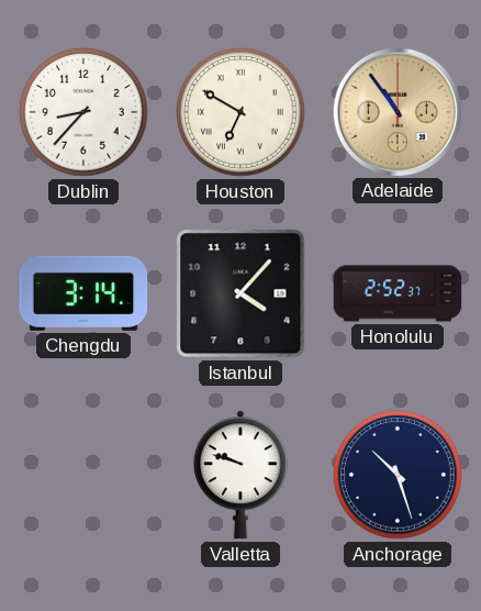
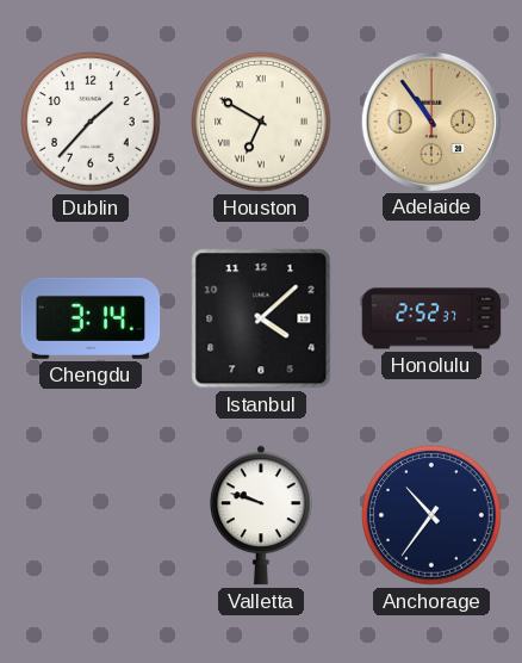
Dublin: 8:37 -> 1:37
Istanbul: 4:07 -> 4:08
Anchorage: 10:27 -> 10:36
